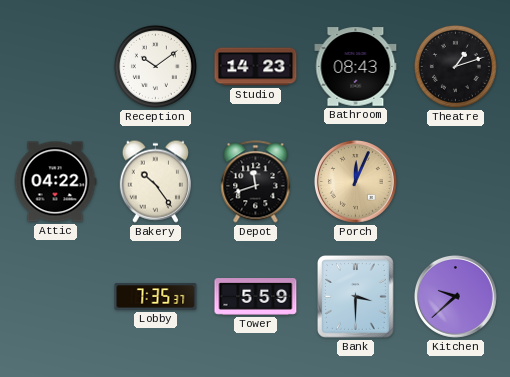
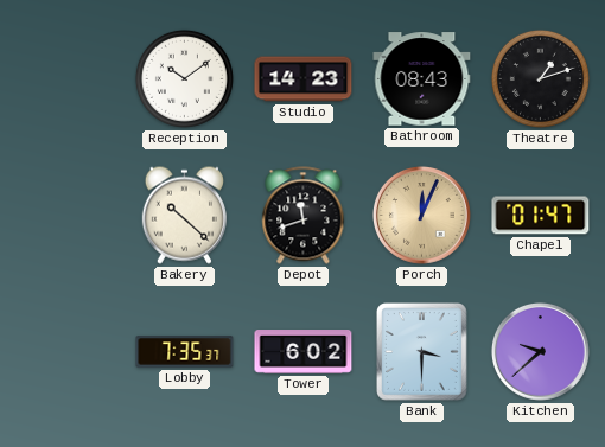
Attic: 04:22 -> none
Bakery: 10:24 -> 10:22
Chapel: none -> 01:47
Tower: 5:59 -> 6:02
